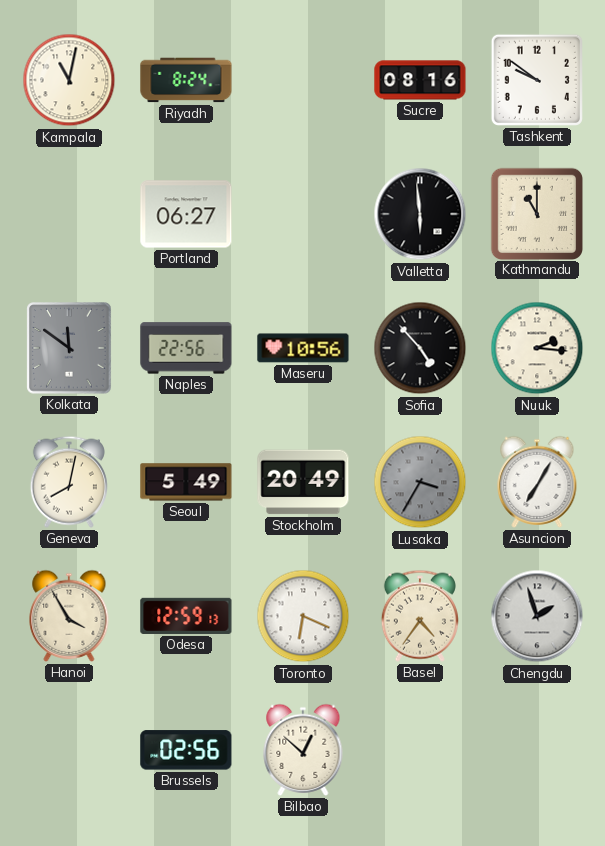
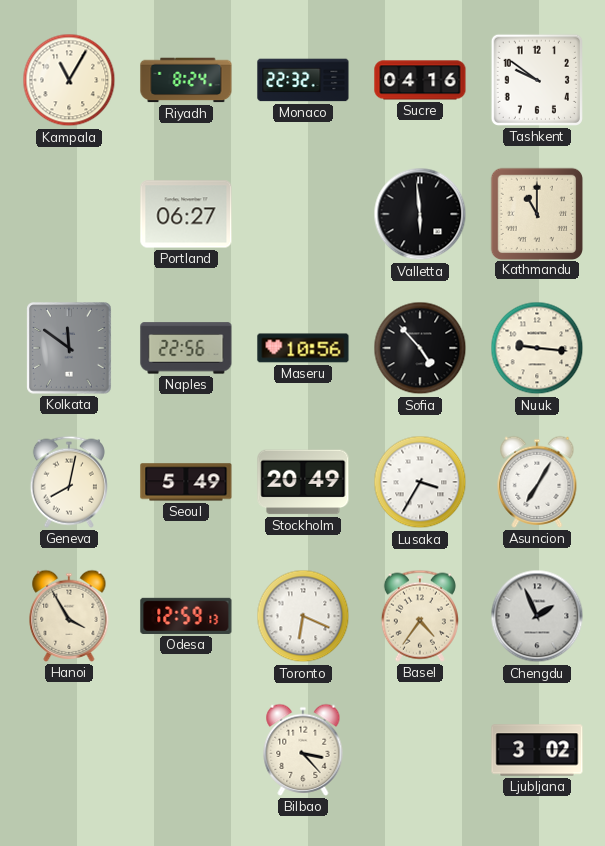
Kampala: 11:02 -> 11:05
Monaco: none -> 22:32
Sucre: 08:16 -> 04:16
Nuuk: 2:16 -> 9:16
Lusaka dial: grey -> white
Chengdu: 1:57 -> 1:56
Brussels: 02:56 -> none
Bilbao: 12:52 -> 3:23
Ljubljana: none -> 3:02
